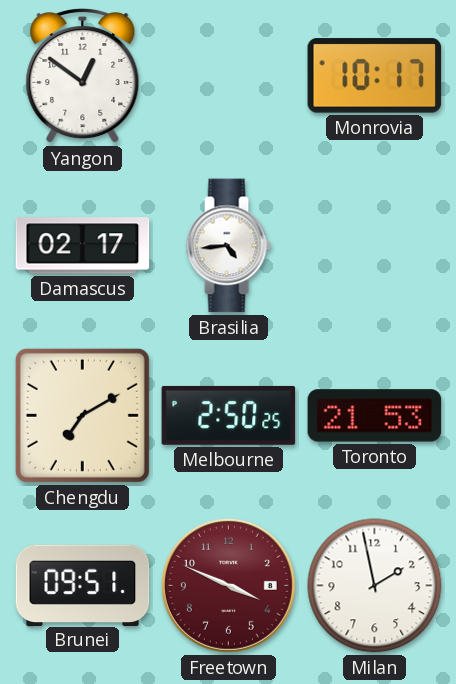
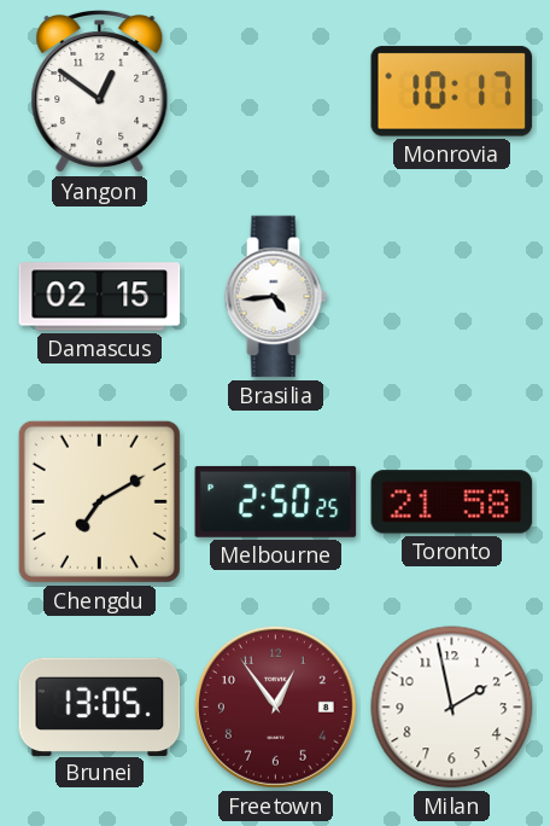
Damascus: 02:17 -> 02:15
Toronto: 21:53 -> 21:58
Brunei: 09:51 -> 13:05
Freetown: 3:49 -> 12:54
